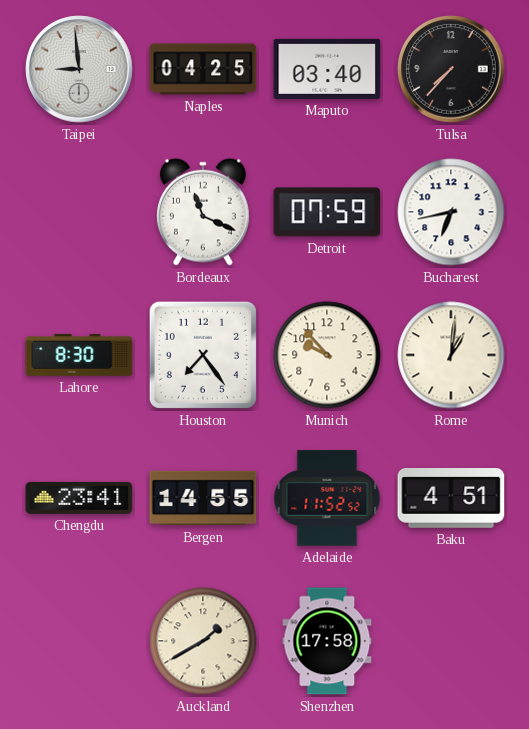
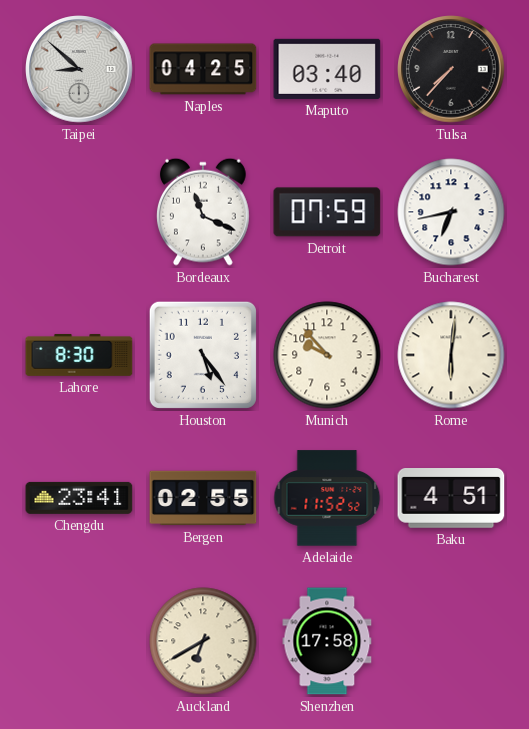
Taipei: 8:59 -> 8:52
Houston: 7:24 -> 5:24
Rome: 1:01 -> 6:01
Bergen: 14:55 -> 02:55
Auckland: 1:40 -> 6:40
